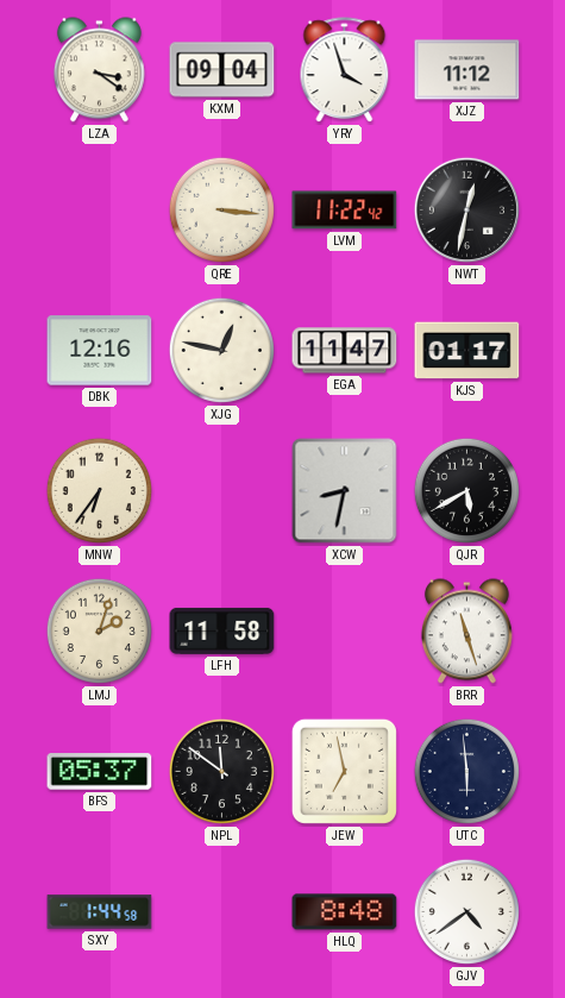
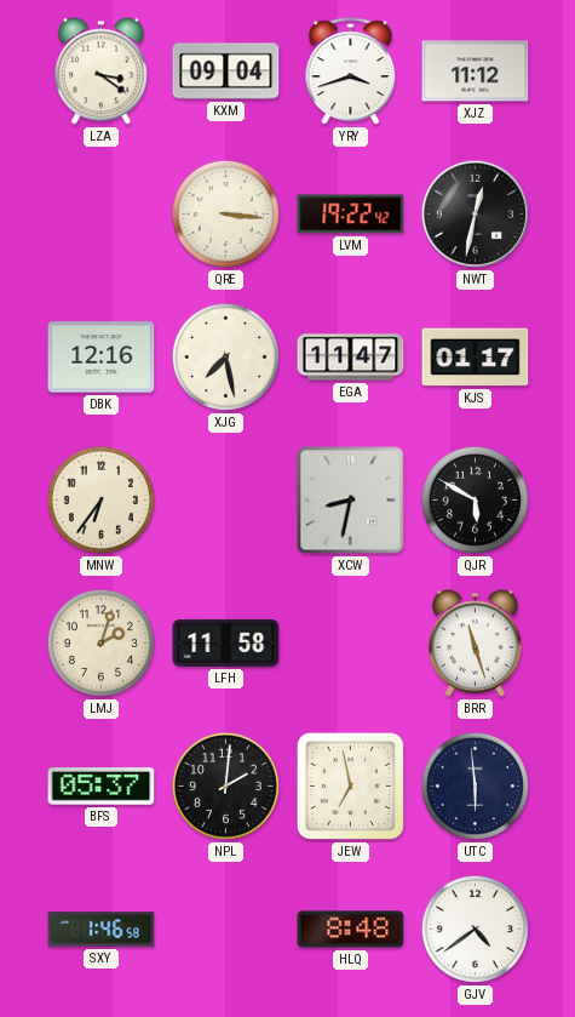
YRY: 3:57 -> 3:42
LVM: 11:22 -> 19:22
XJG: 12:47 -> 7:28
QJR: 5:40 -> 5:50
NPL: 11:51 -> 2:01
SXY: 1:44 -> 1:46
